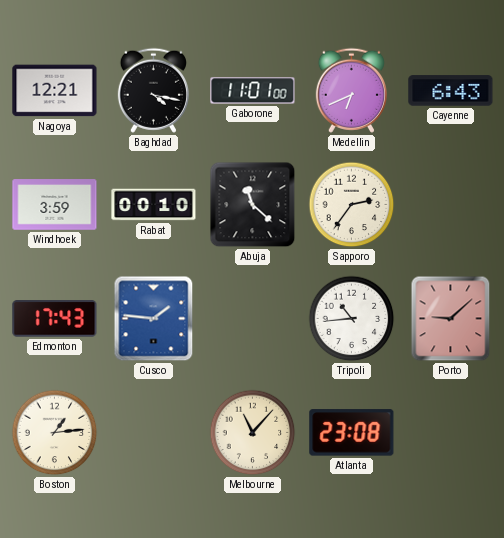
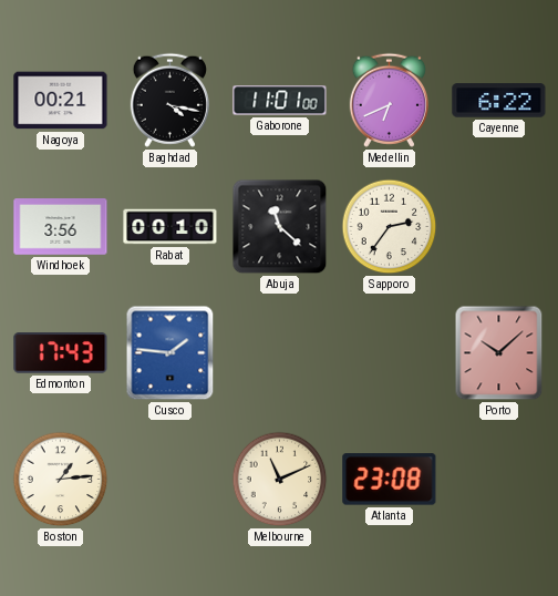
Nagoya: 12:21 -> 00:21
Cayenne: 6:43 -> 6:22
Windhoek: 3:59 -> 3:56
Tripoli: 10:44 -> none
Porto: 9:08 -> 10:08
Melbourne: 11:07 -> 11:11
